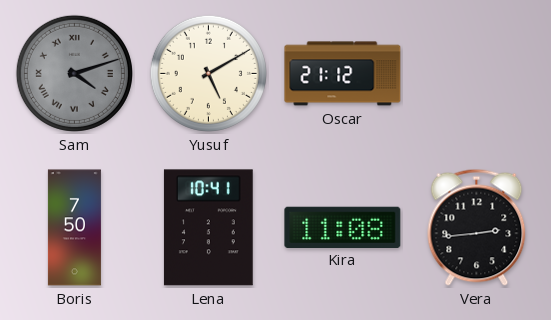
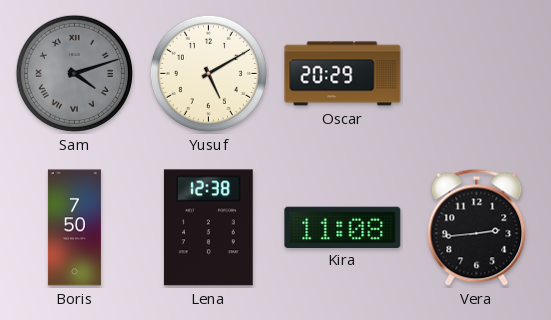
Oscar: 21:12 -> 20:29
Lena: 10:41 -> 12:38
